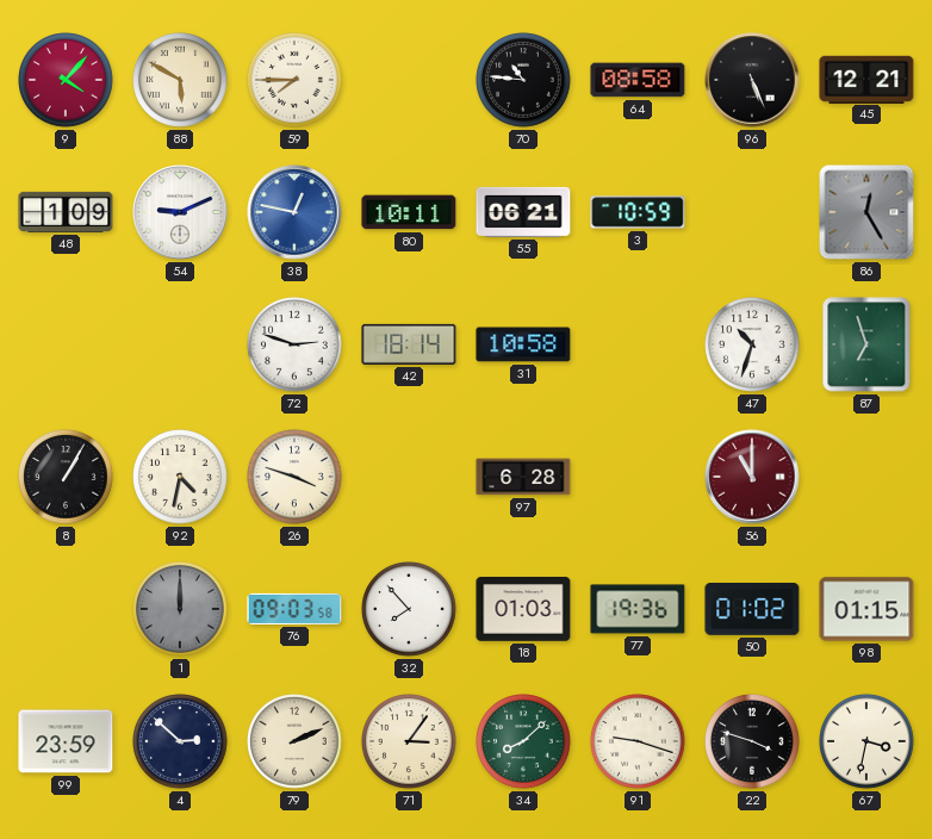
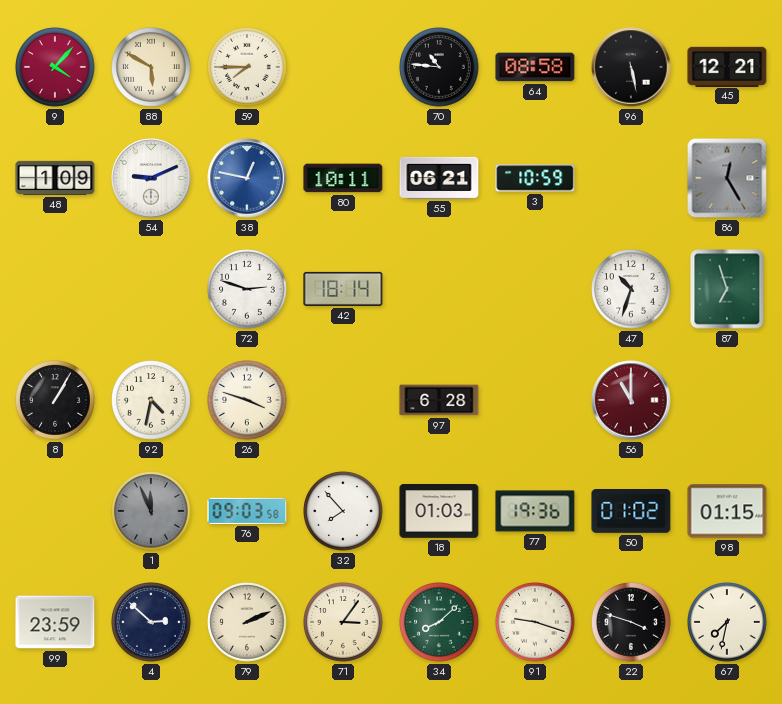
96: 5:26 -> 5:28
31: 10:58 -> none
1: 12:00 -> 11:56
67: 3:32 -> 7:32
